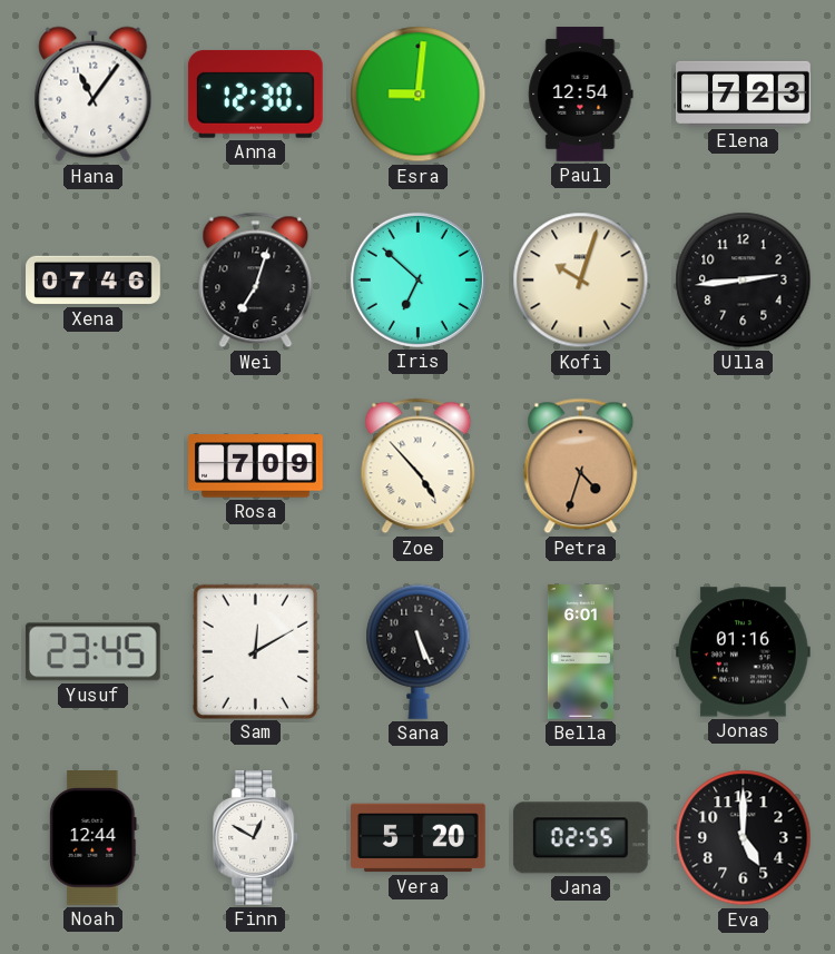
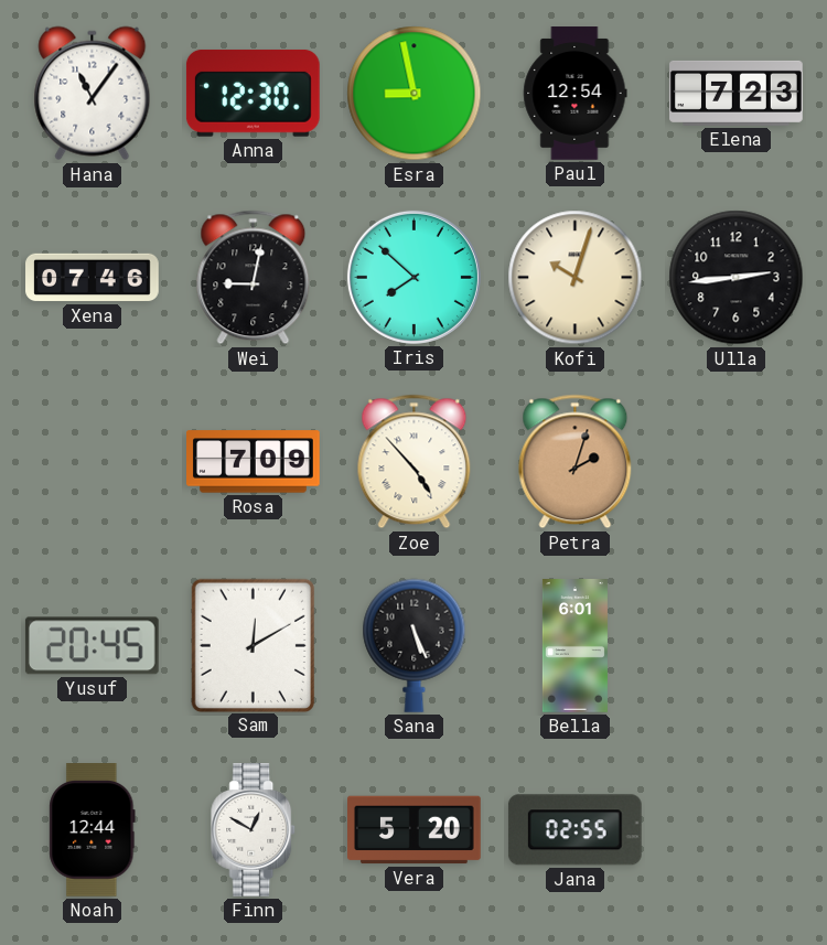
Esra: 9:01 -> 8:58
Wei: 7:03 -> 9:02
Iris: 6:52 -> 7:52
Petra: 4:33 -> 2:03
Yusuf: 23:45 -> 20:45
Jonas: 01:16 -> none
Eva: 5:00 -> none
